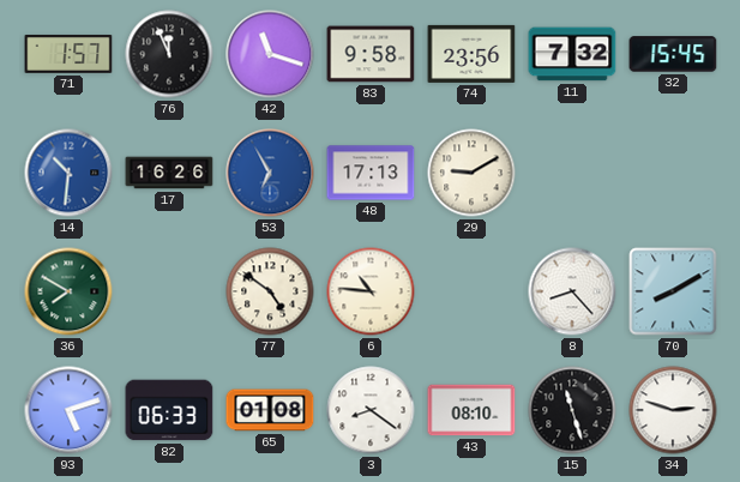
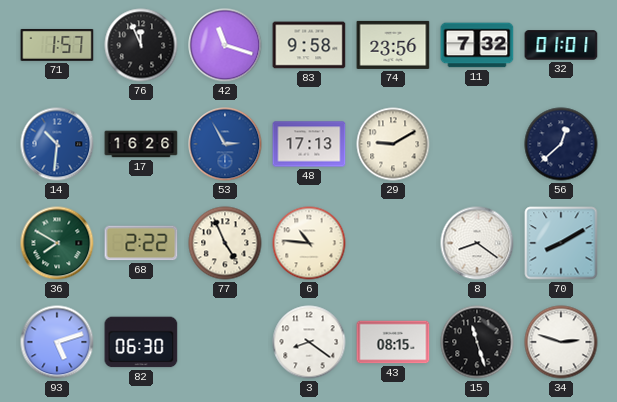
32: 15:45 -> 01:01
53: 6:55 -> 2:55
56: none -> 12:38
68: none -> 2:22
77: 4:51 -> 4:56
8: 8:23 -> 8:21
82: 06:33 -> 06:30
65: 01:08 -> none
43: 08:10 -> 08:15
